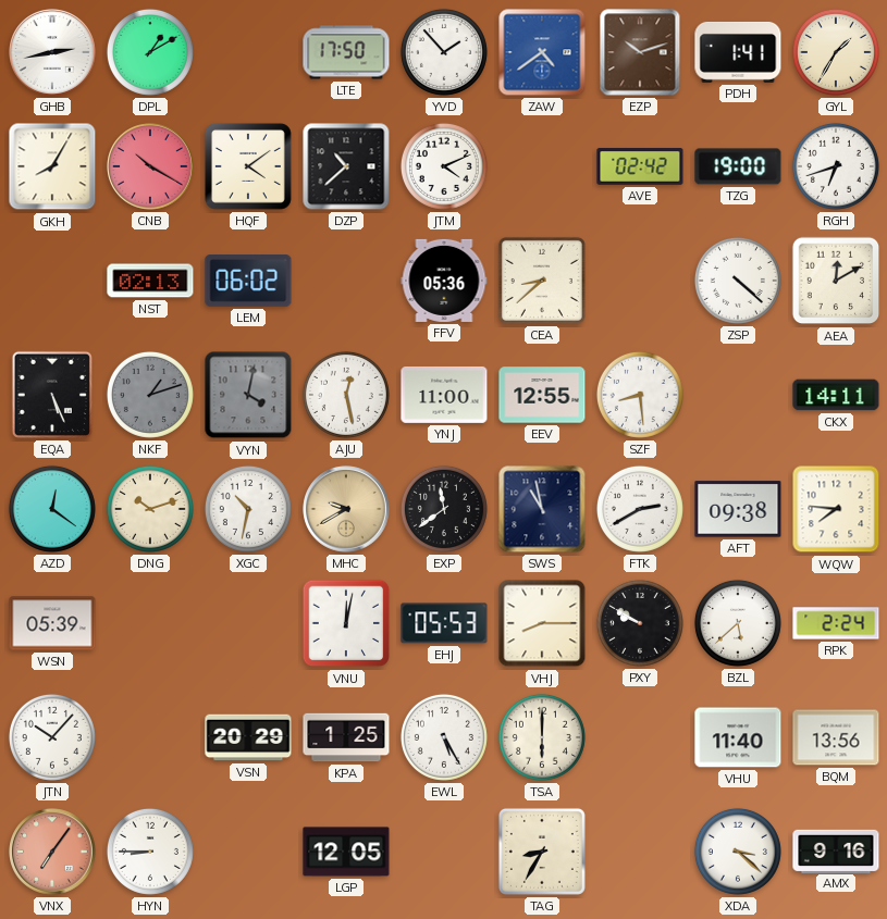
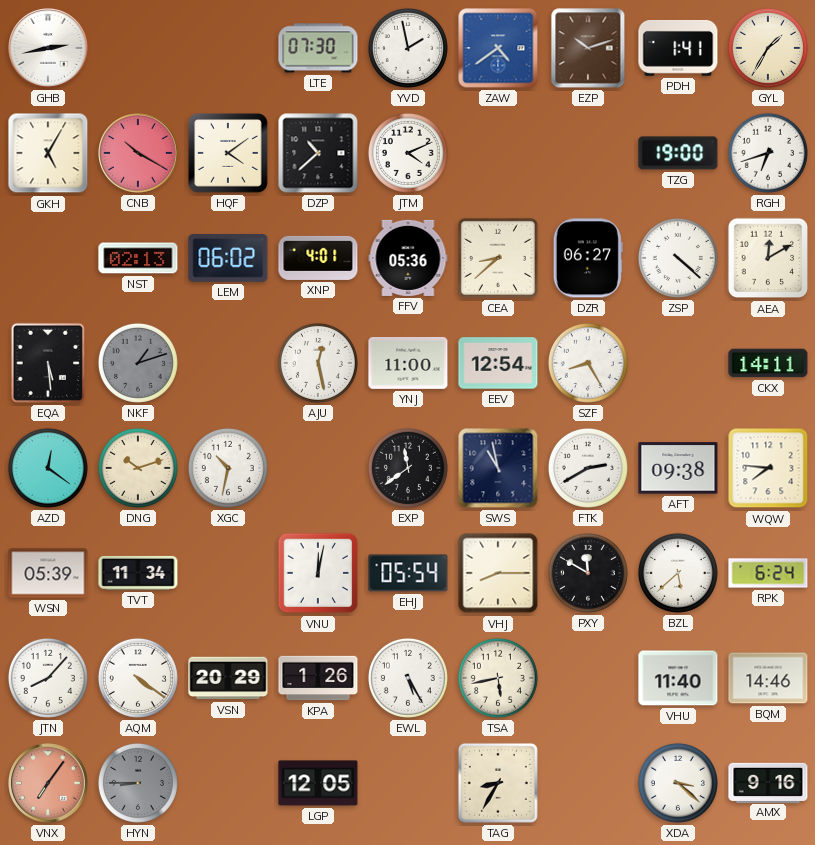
DPL: 1:10 -> none
LTE: 17:50 -> 07:30
YVD: 1:53 -> 1:58
GKH: 8:05 -> 5:05
AVE: 02:42 -> none
XNP: none -> 4:01
DZR: none -> 06:27
EQA: 5:26 -> 5:29
VYN: 4:02 -> none
EEV: 12:55 -> 12:54
SZF: 8:29 -> 8:25
MHC: 9:40 -> none
TVT: none -> 11:34
EHJ: 05:53 -> 05:54
PXY: 9:50 -> 11:50
RPK: 2:24 -> 6:24
JTN: 10:07 -> 8:07
AQM: none -> 4:21
KPA: 1:25 -> 1:26
TSA: 6:00 -> 5:43
BQM: 13:56 -> 14:46
HYN dial: white -> grey
